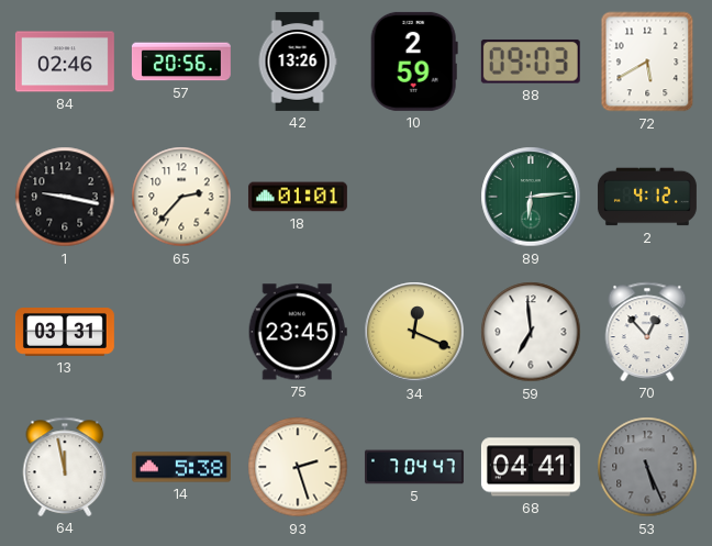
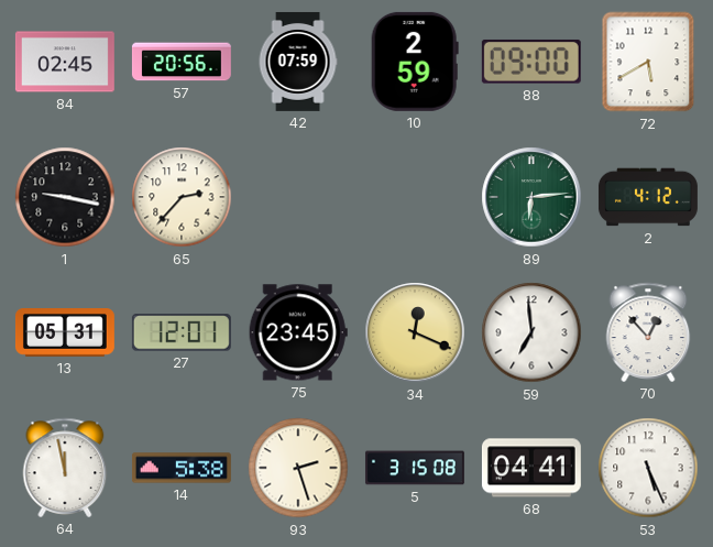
84: 02:46 -> 02:45
42: 13:26 -> 07:59
88: 09:03 -> 09:00
18: 01:01 -> none
13: 03:31 -> 05:31
27: none -> 12:01
5: 7:04 -> 3:15
53 dial: grey -> white
